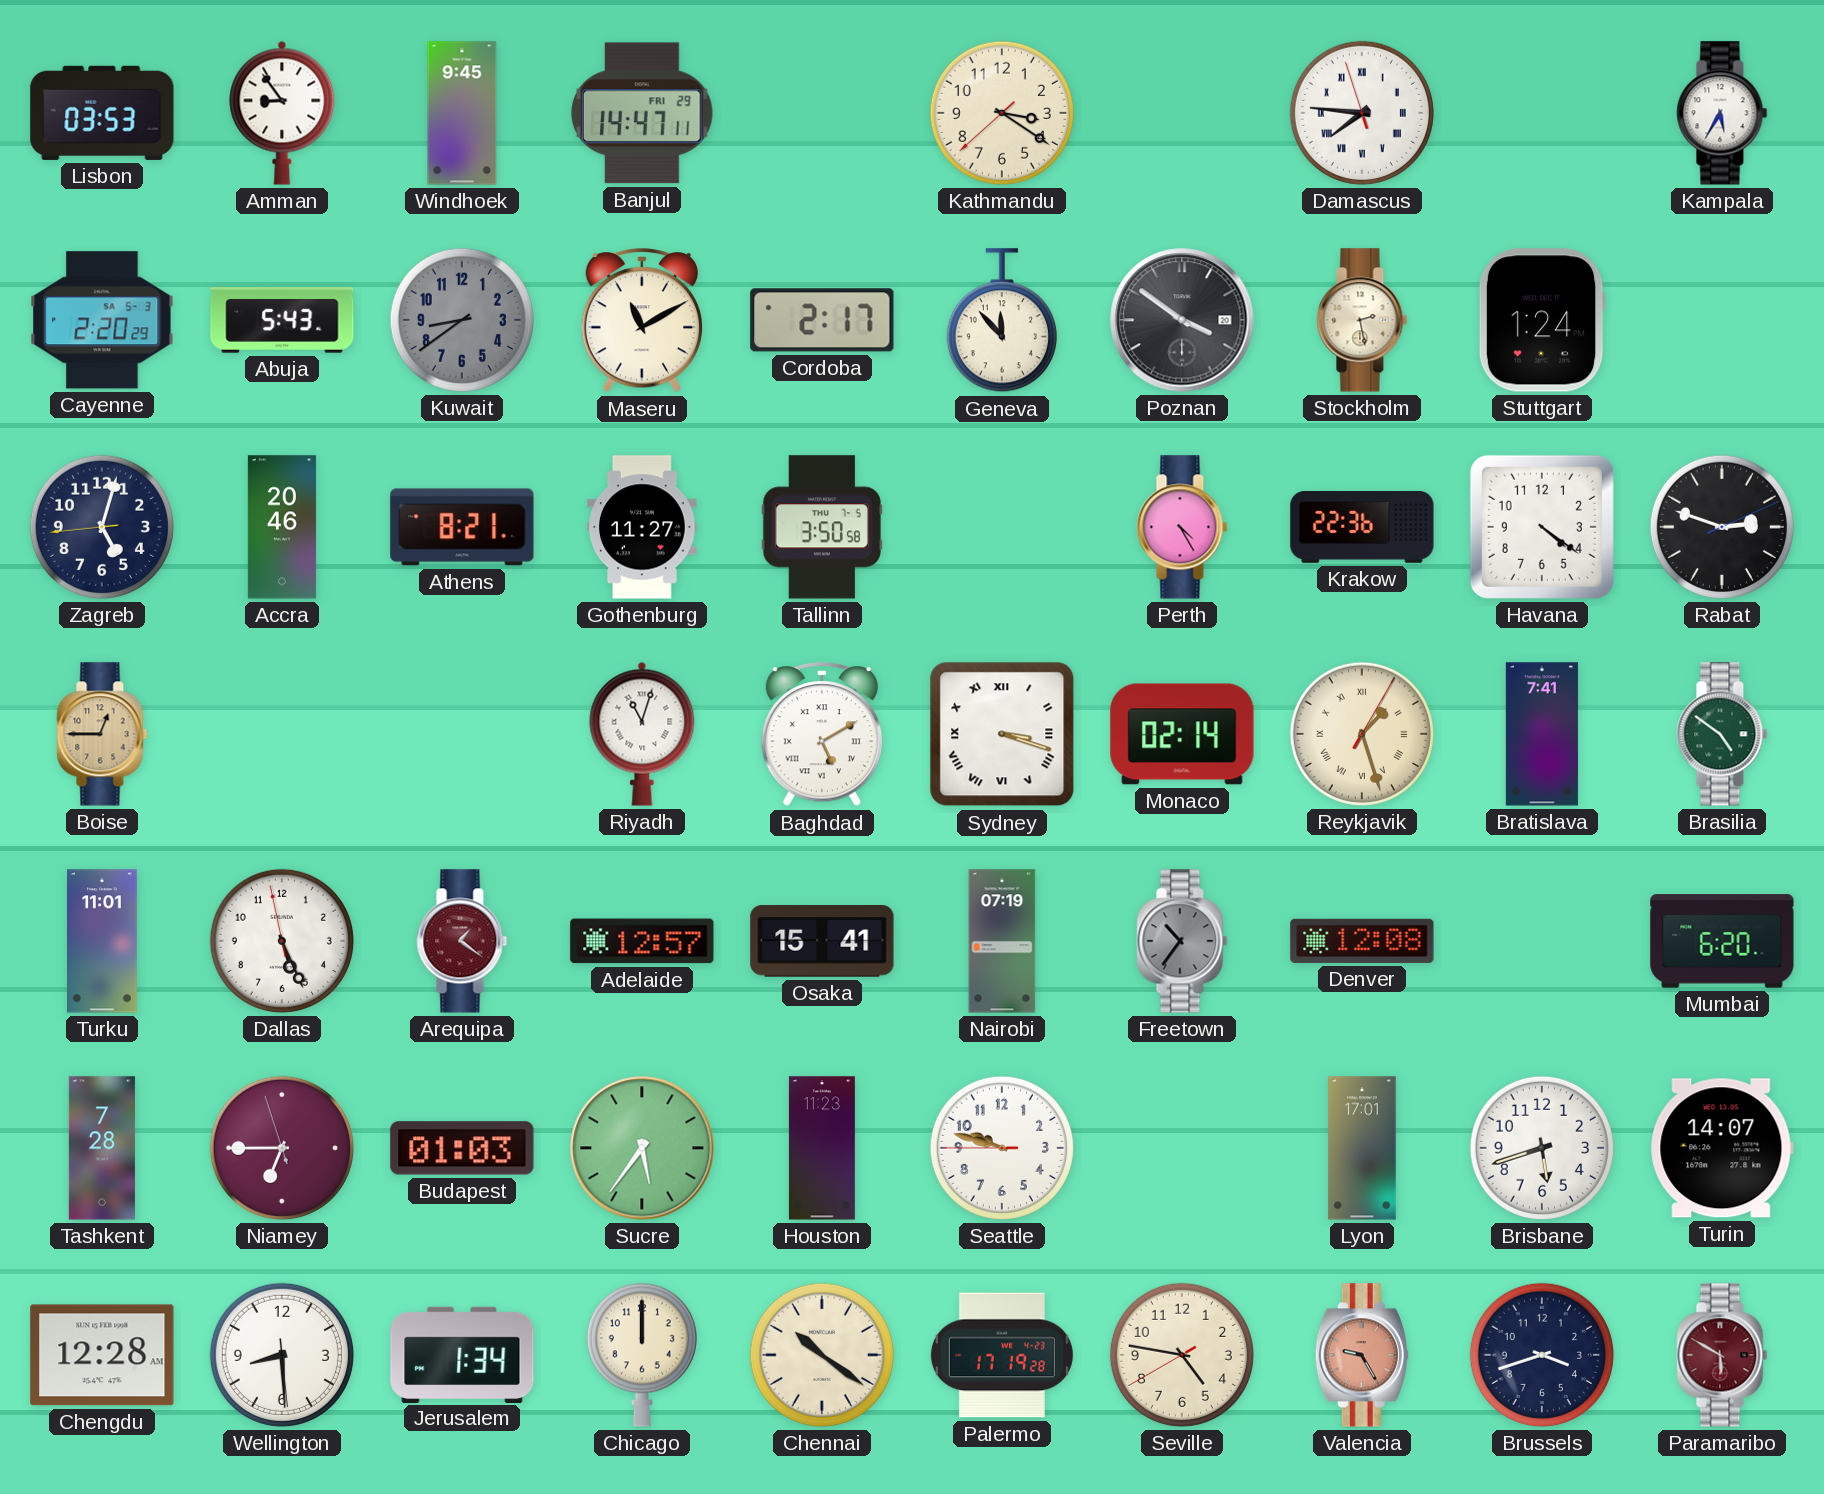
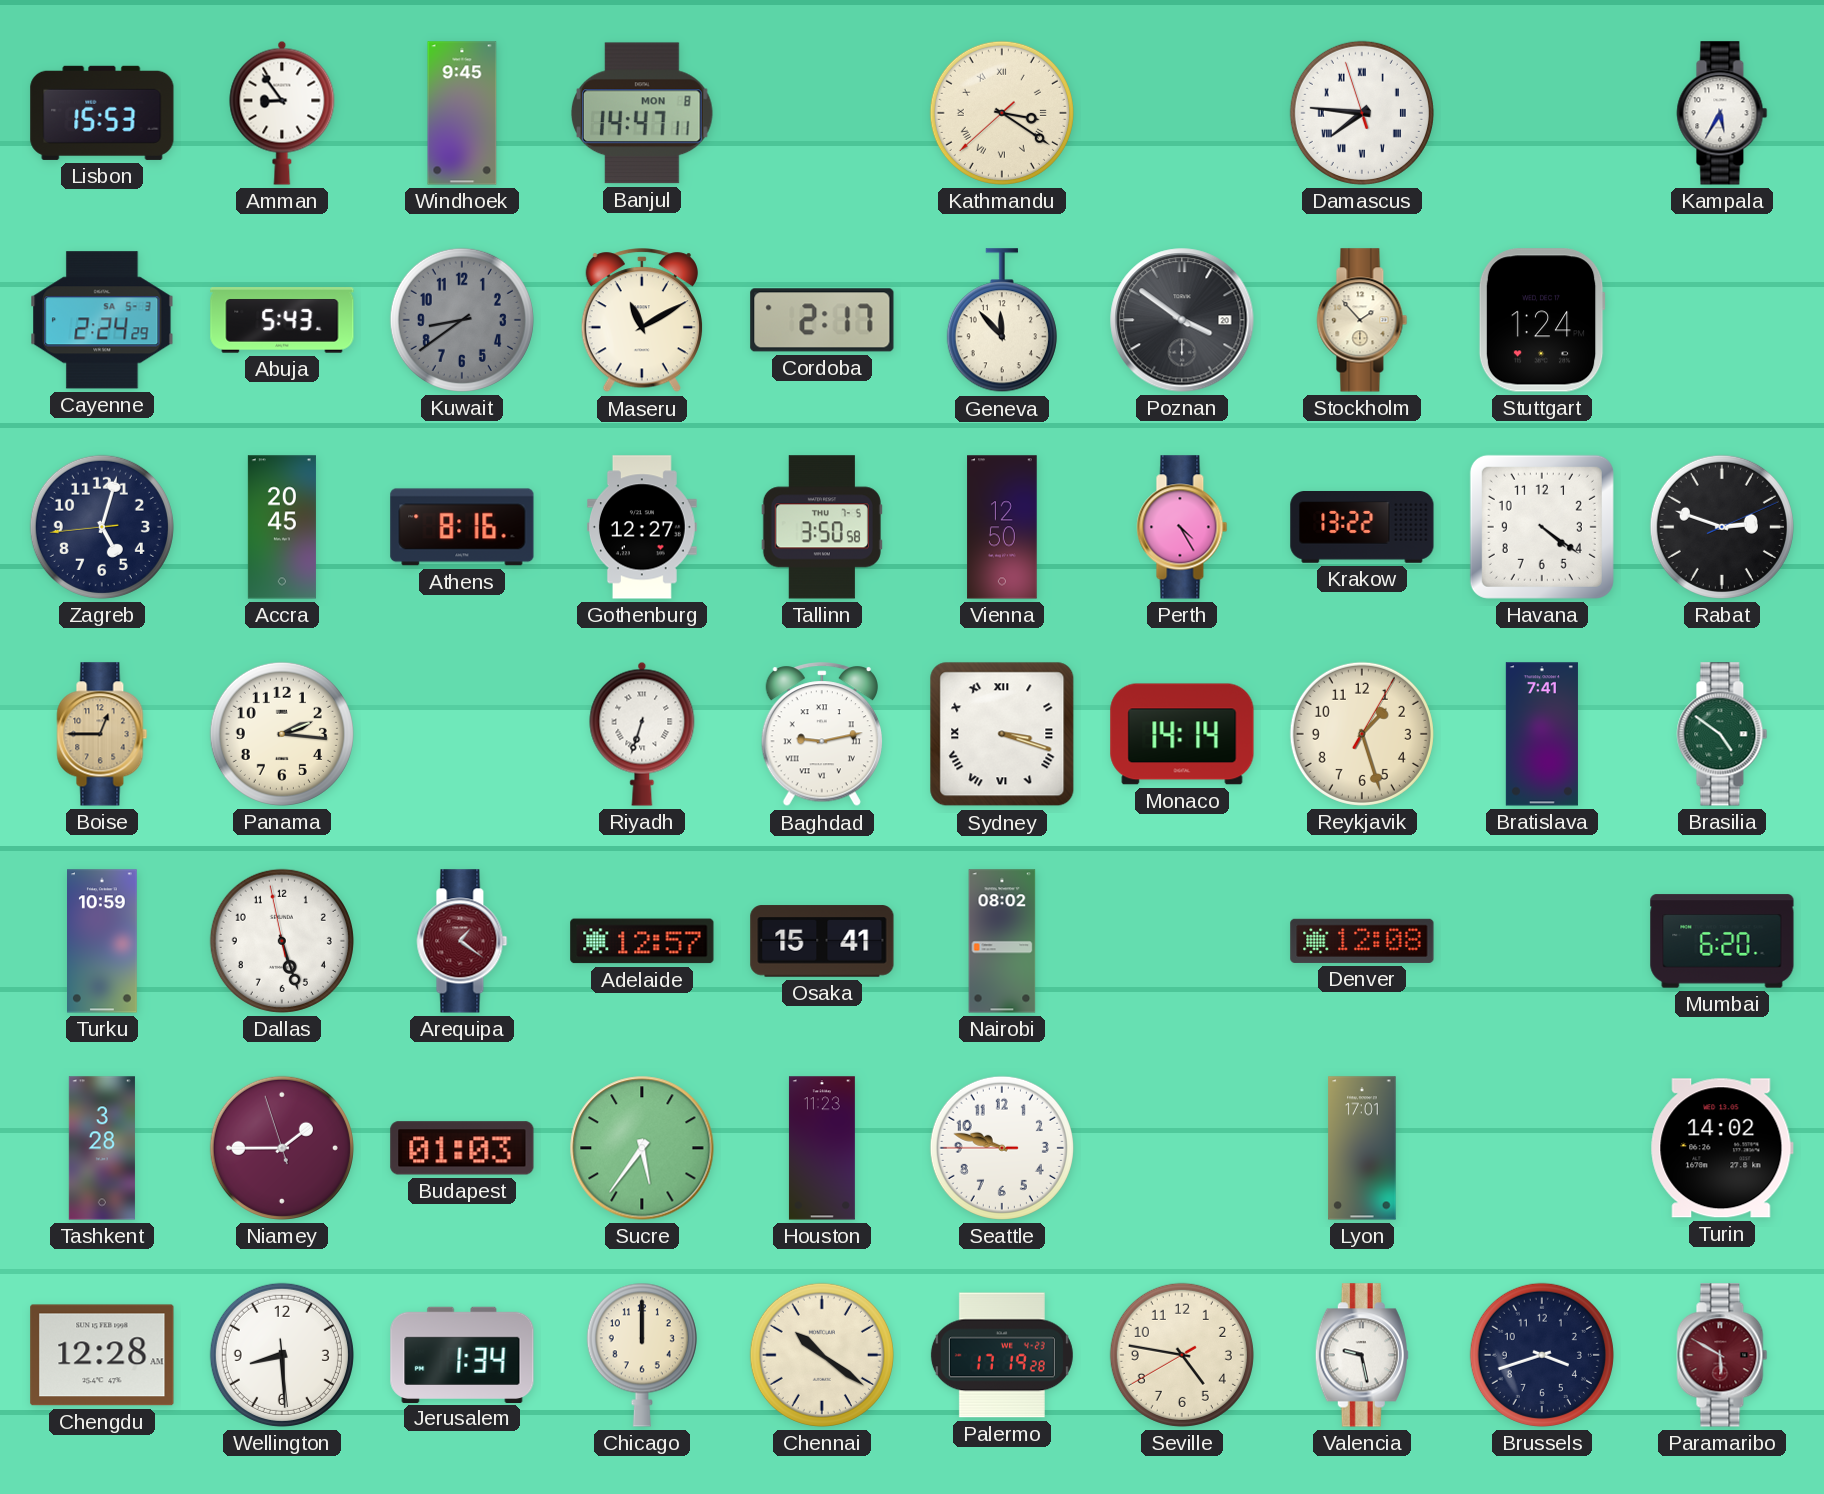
Lisbon: 03:53 -> 15:53
Banjul date: FRI 29 -> MON 8
Kathmandu numerals: Arabic -> Roman
Cayenne: 2:20 -> 2:24
Stockholm: 2:28 -> 1:53
Accra: 20:46 -> 20:45
Athens: 8:21 -> 8:16
Gothenburg: 11:27 -> 12:27
Vienna: none -> 12:50
Krakow: 22:36 -> 13:22
Panama: none -> 2:16
Riyadh: 11:03 -> 6:33
Baghdad: 5:10 -> 9:13
Monaco: 02:14 -> 14:14
Reykjavik numerals: Roman -> Arabic
Turku: 11:01 -> 10:59
Dallas: 5:25 -> 5:26
Nairobi: 07:19 -> 08:02
Freetown: 10:36 -> none
Tashkent: 7:28 -> 3:28
Niamey: 6:44 -> 1:44
Brisbane: 5:42 -> none
Turin: 14:07 -> 14:02
Valencia: 9:25 -> 9:28
Valencia dial: salmon -> white
